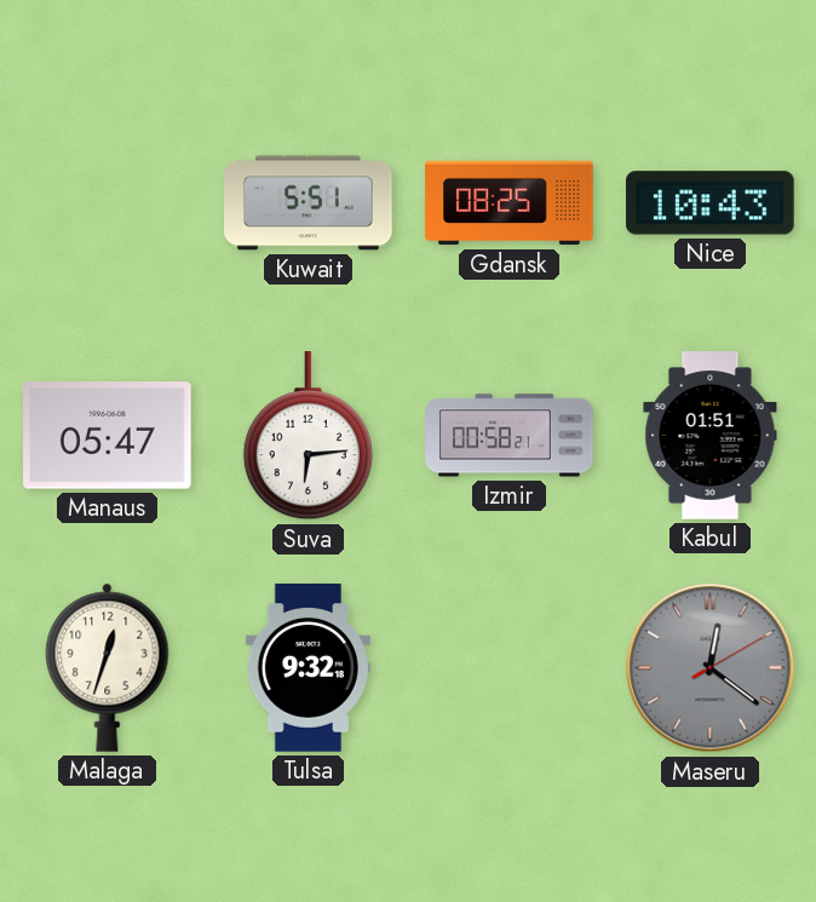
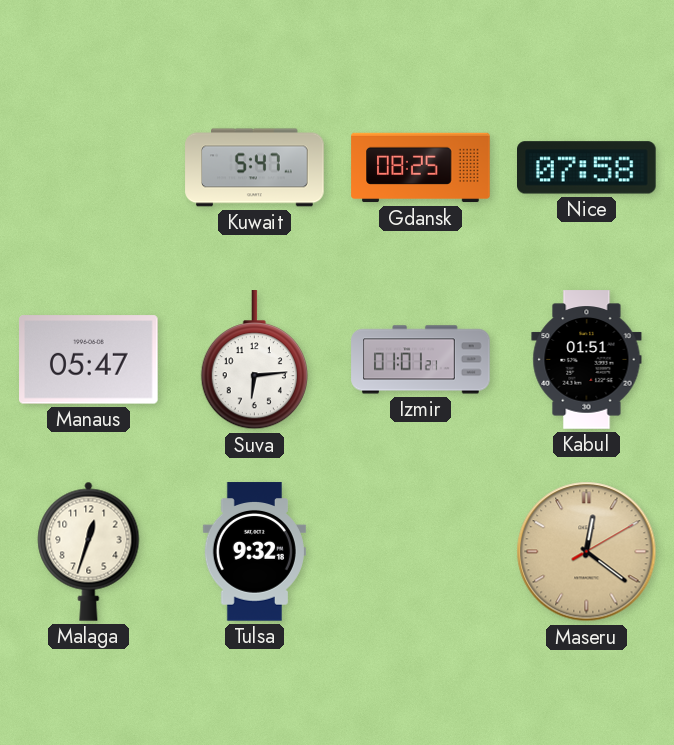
Kuwait: 5:51 -> 5:47
Nice: 10:43 -> 07:58
Izmir: 00:58 -> 01:01
Maseru dial: grey -> champagne
